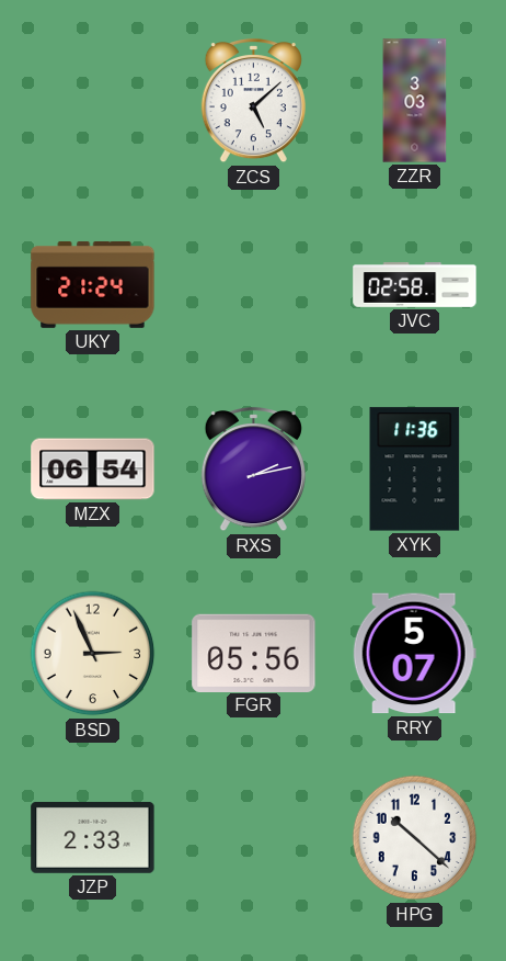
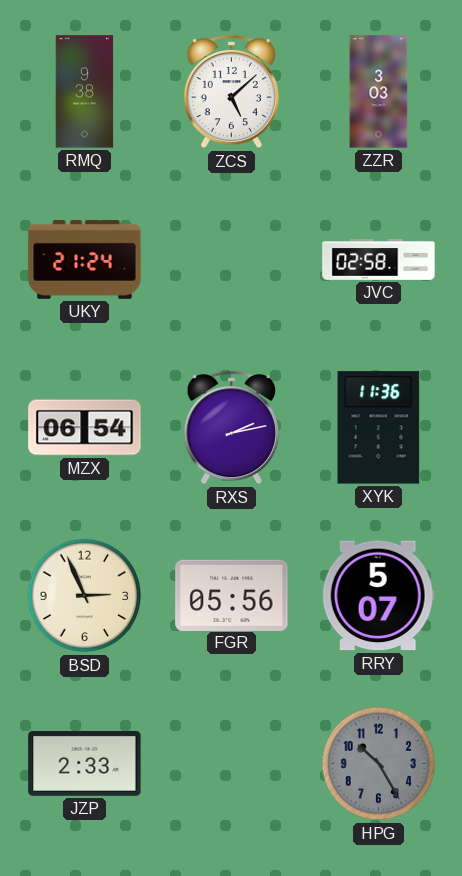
RMQ: none -> 9:38
HPG: 10:22 -> 10:25
HPG dial: white -> grey
